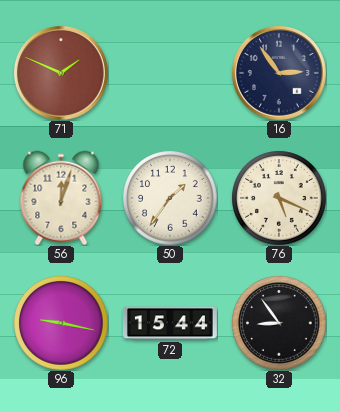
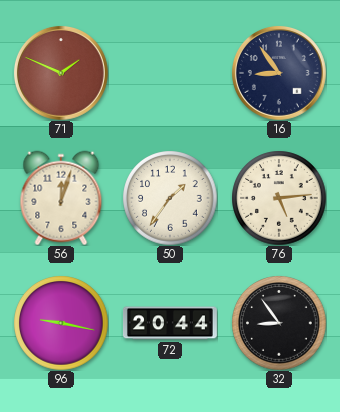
16: 2:54 -> 8:54
76: 5:19 -> 5:14
72: 15:44 -> 20:44
